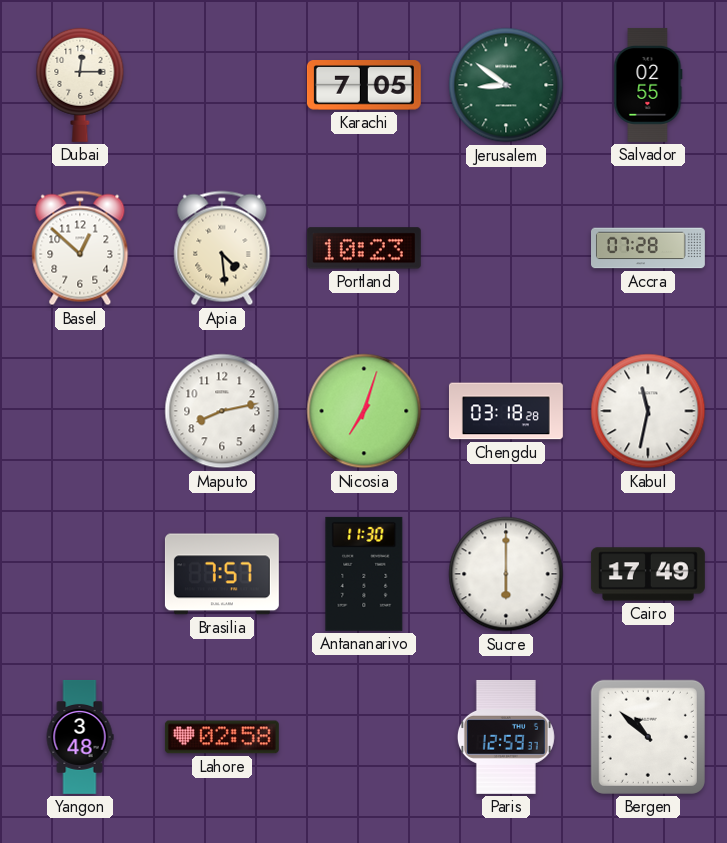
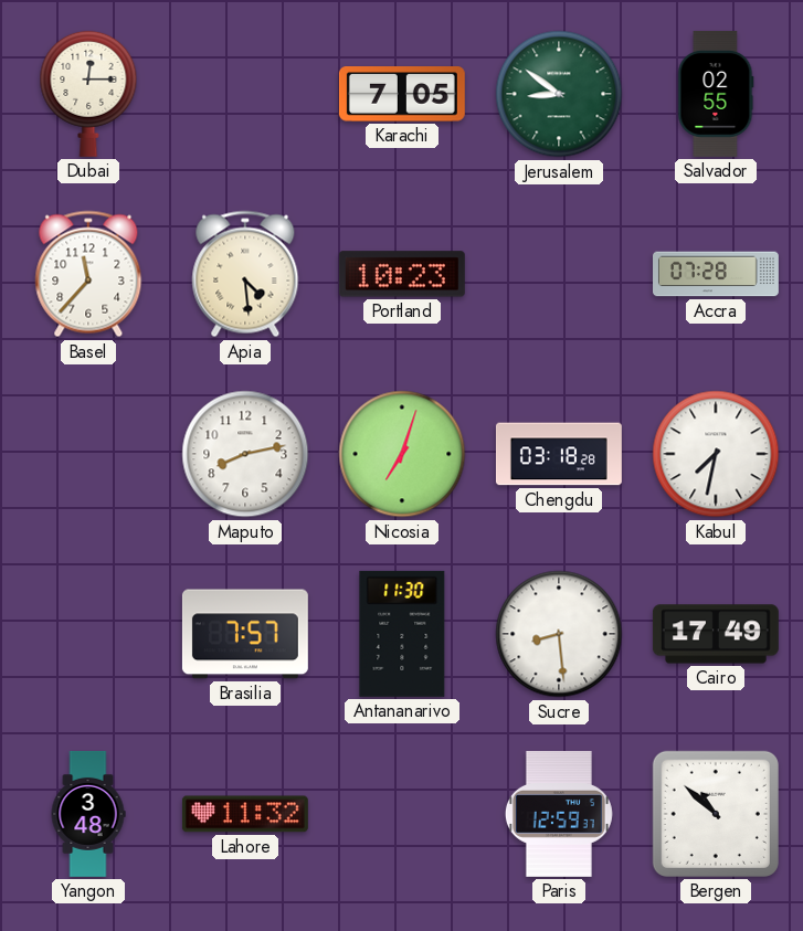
Basel: 12:52 -> 11:37
Kabul: 11:32 -> 7:32
Sucre: 6:00 -> 8:29
Lahore: 02:58 -> 11:32
